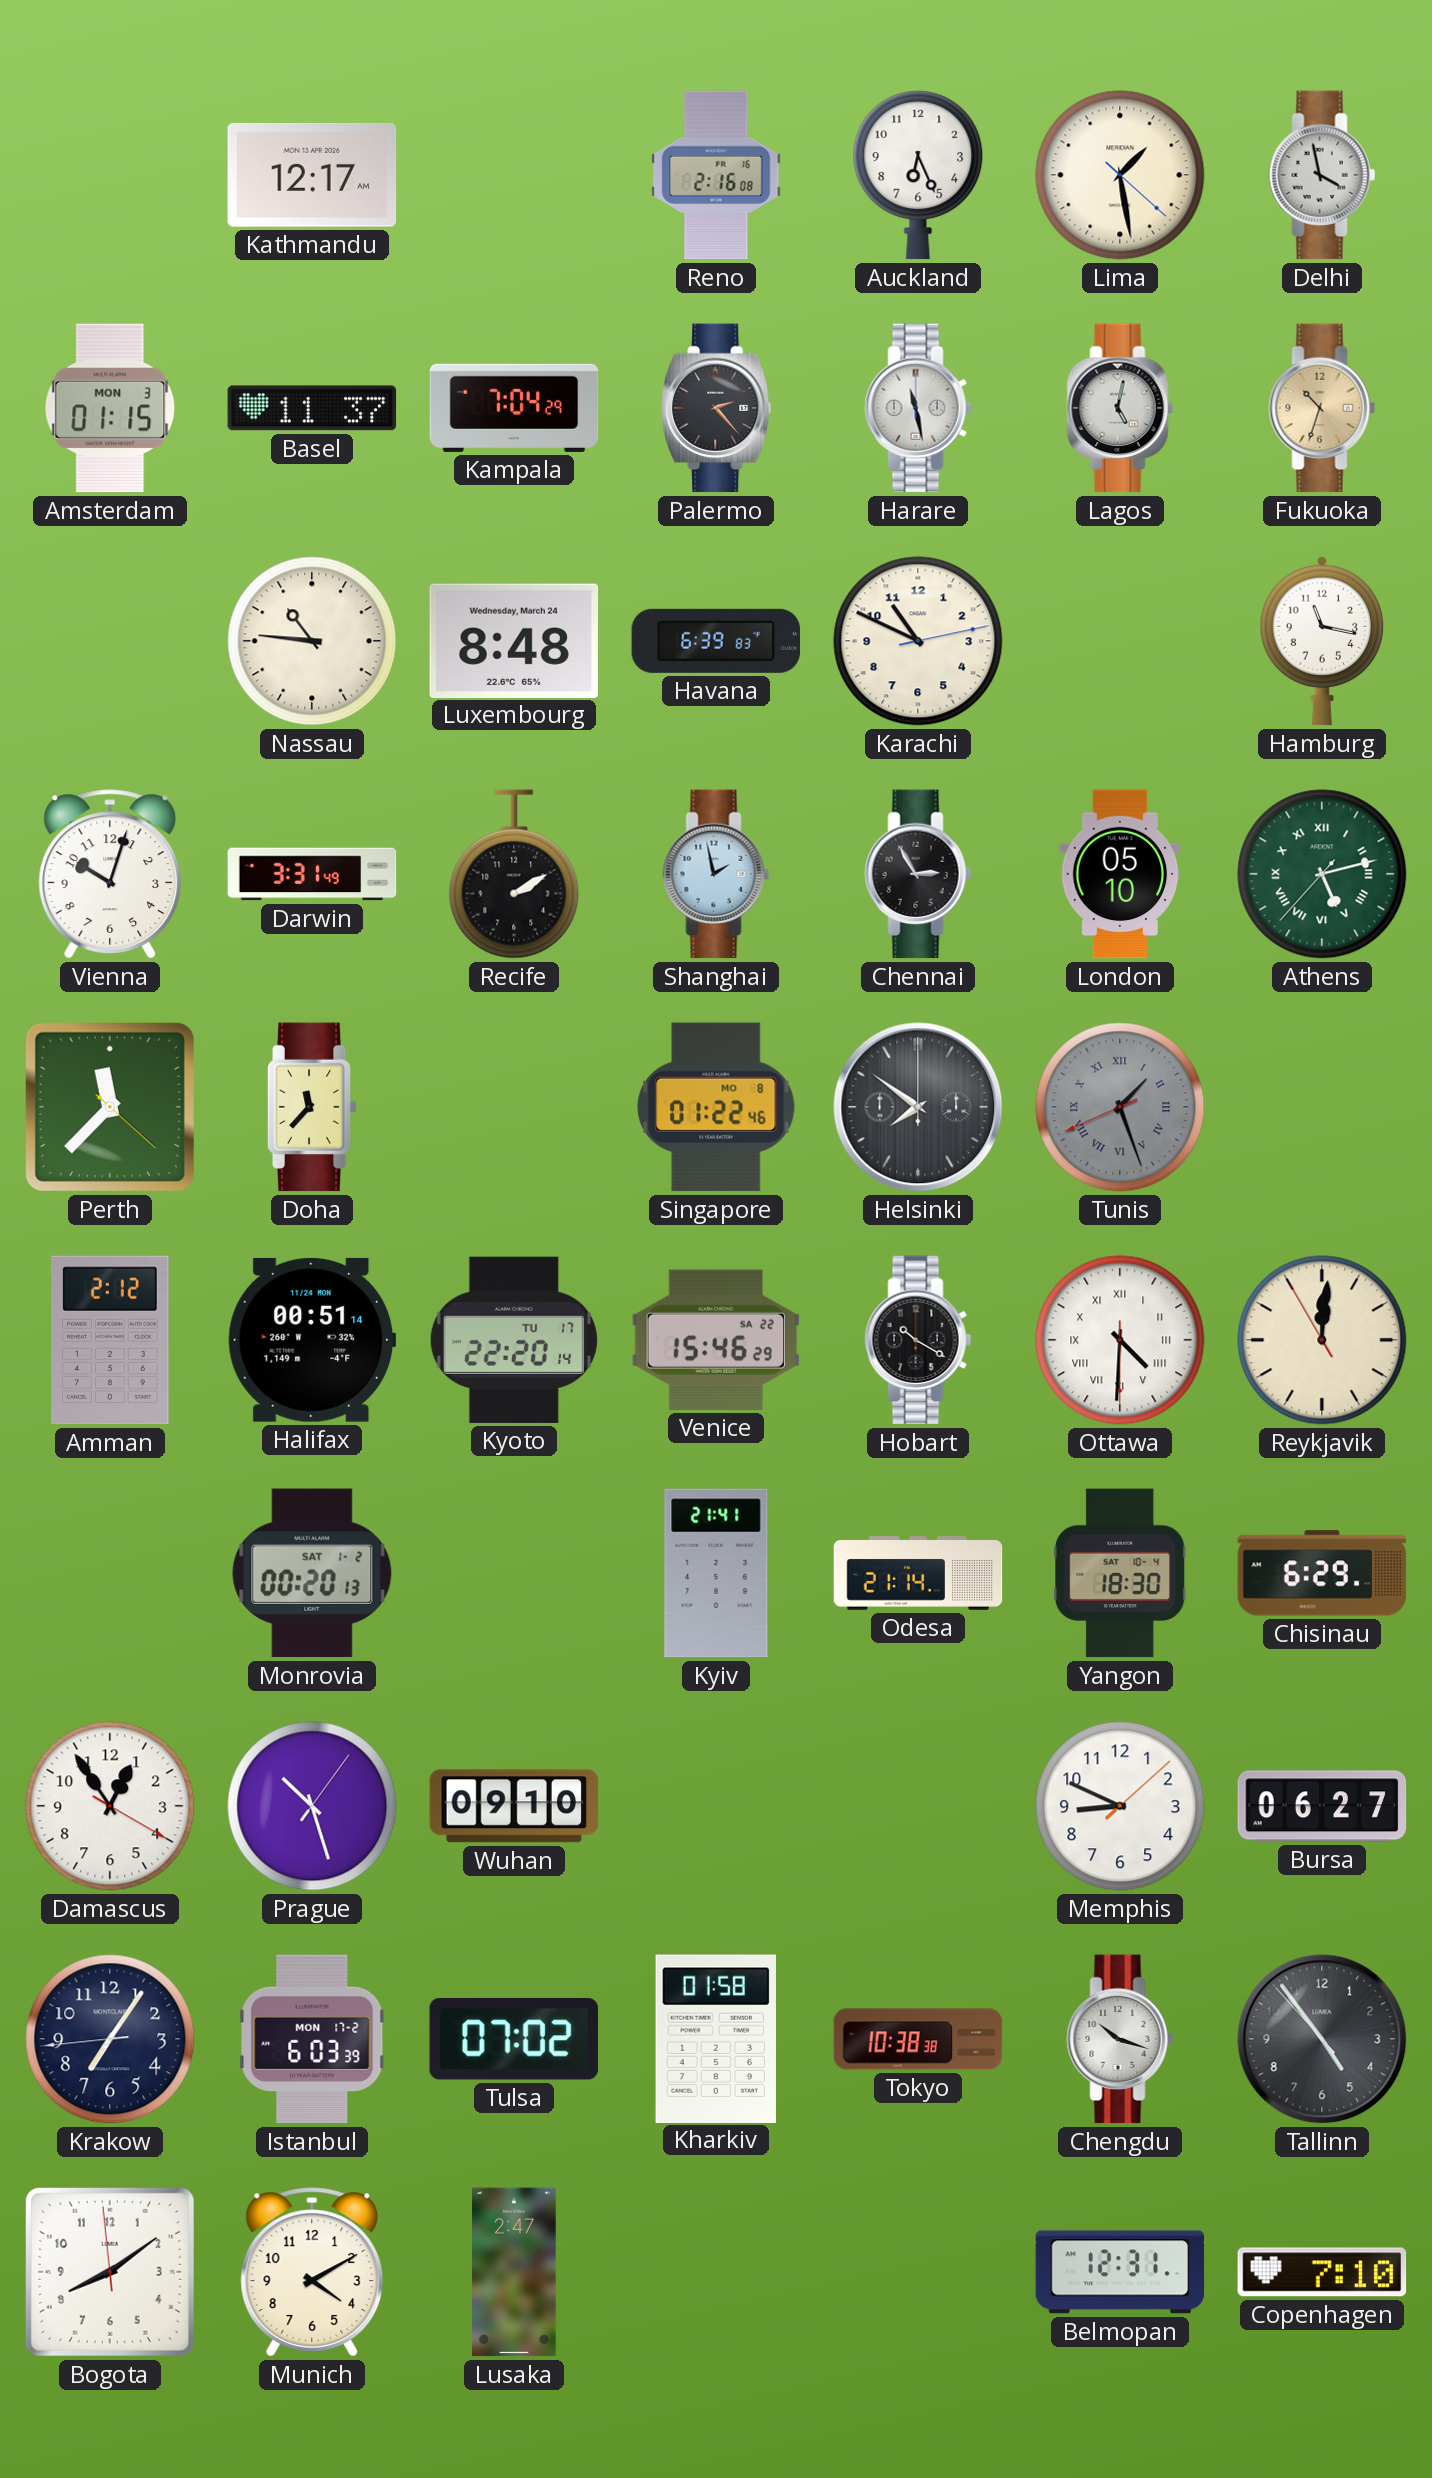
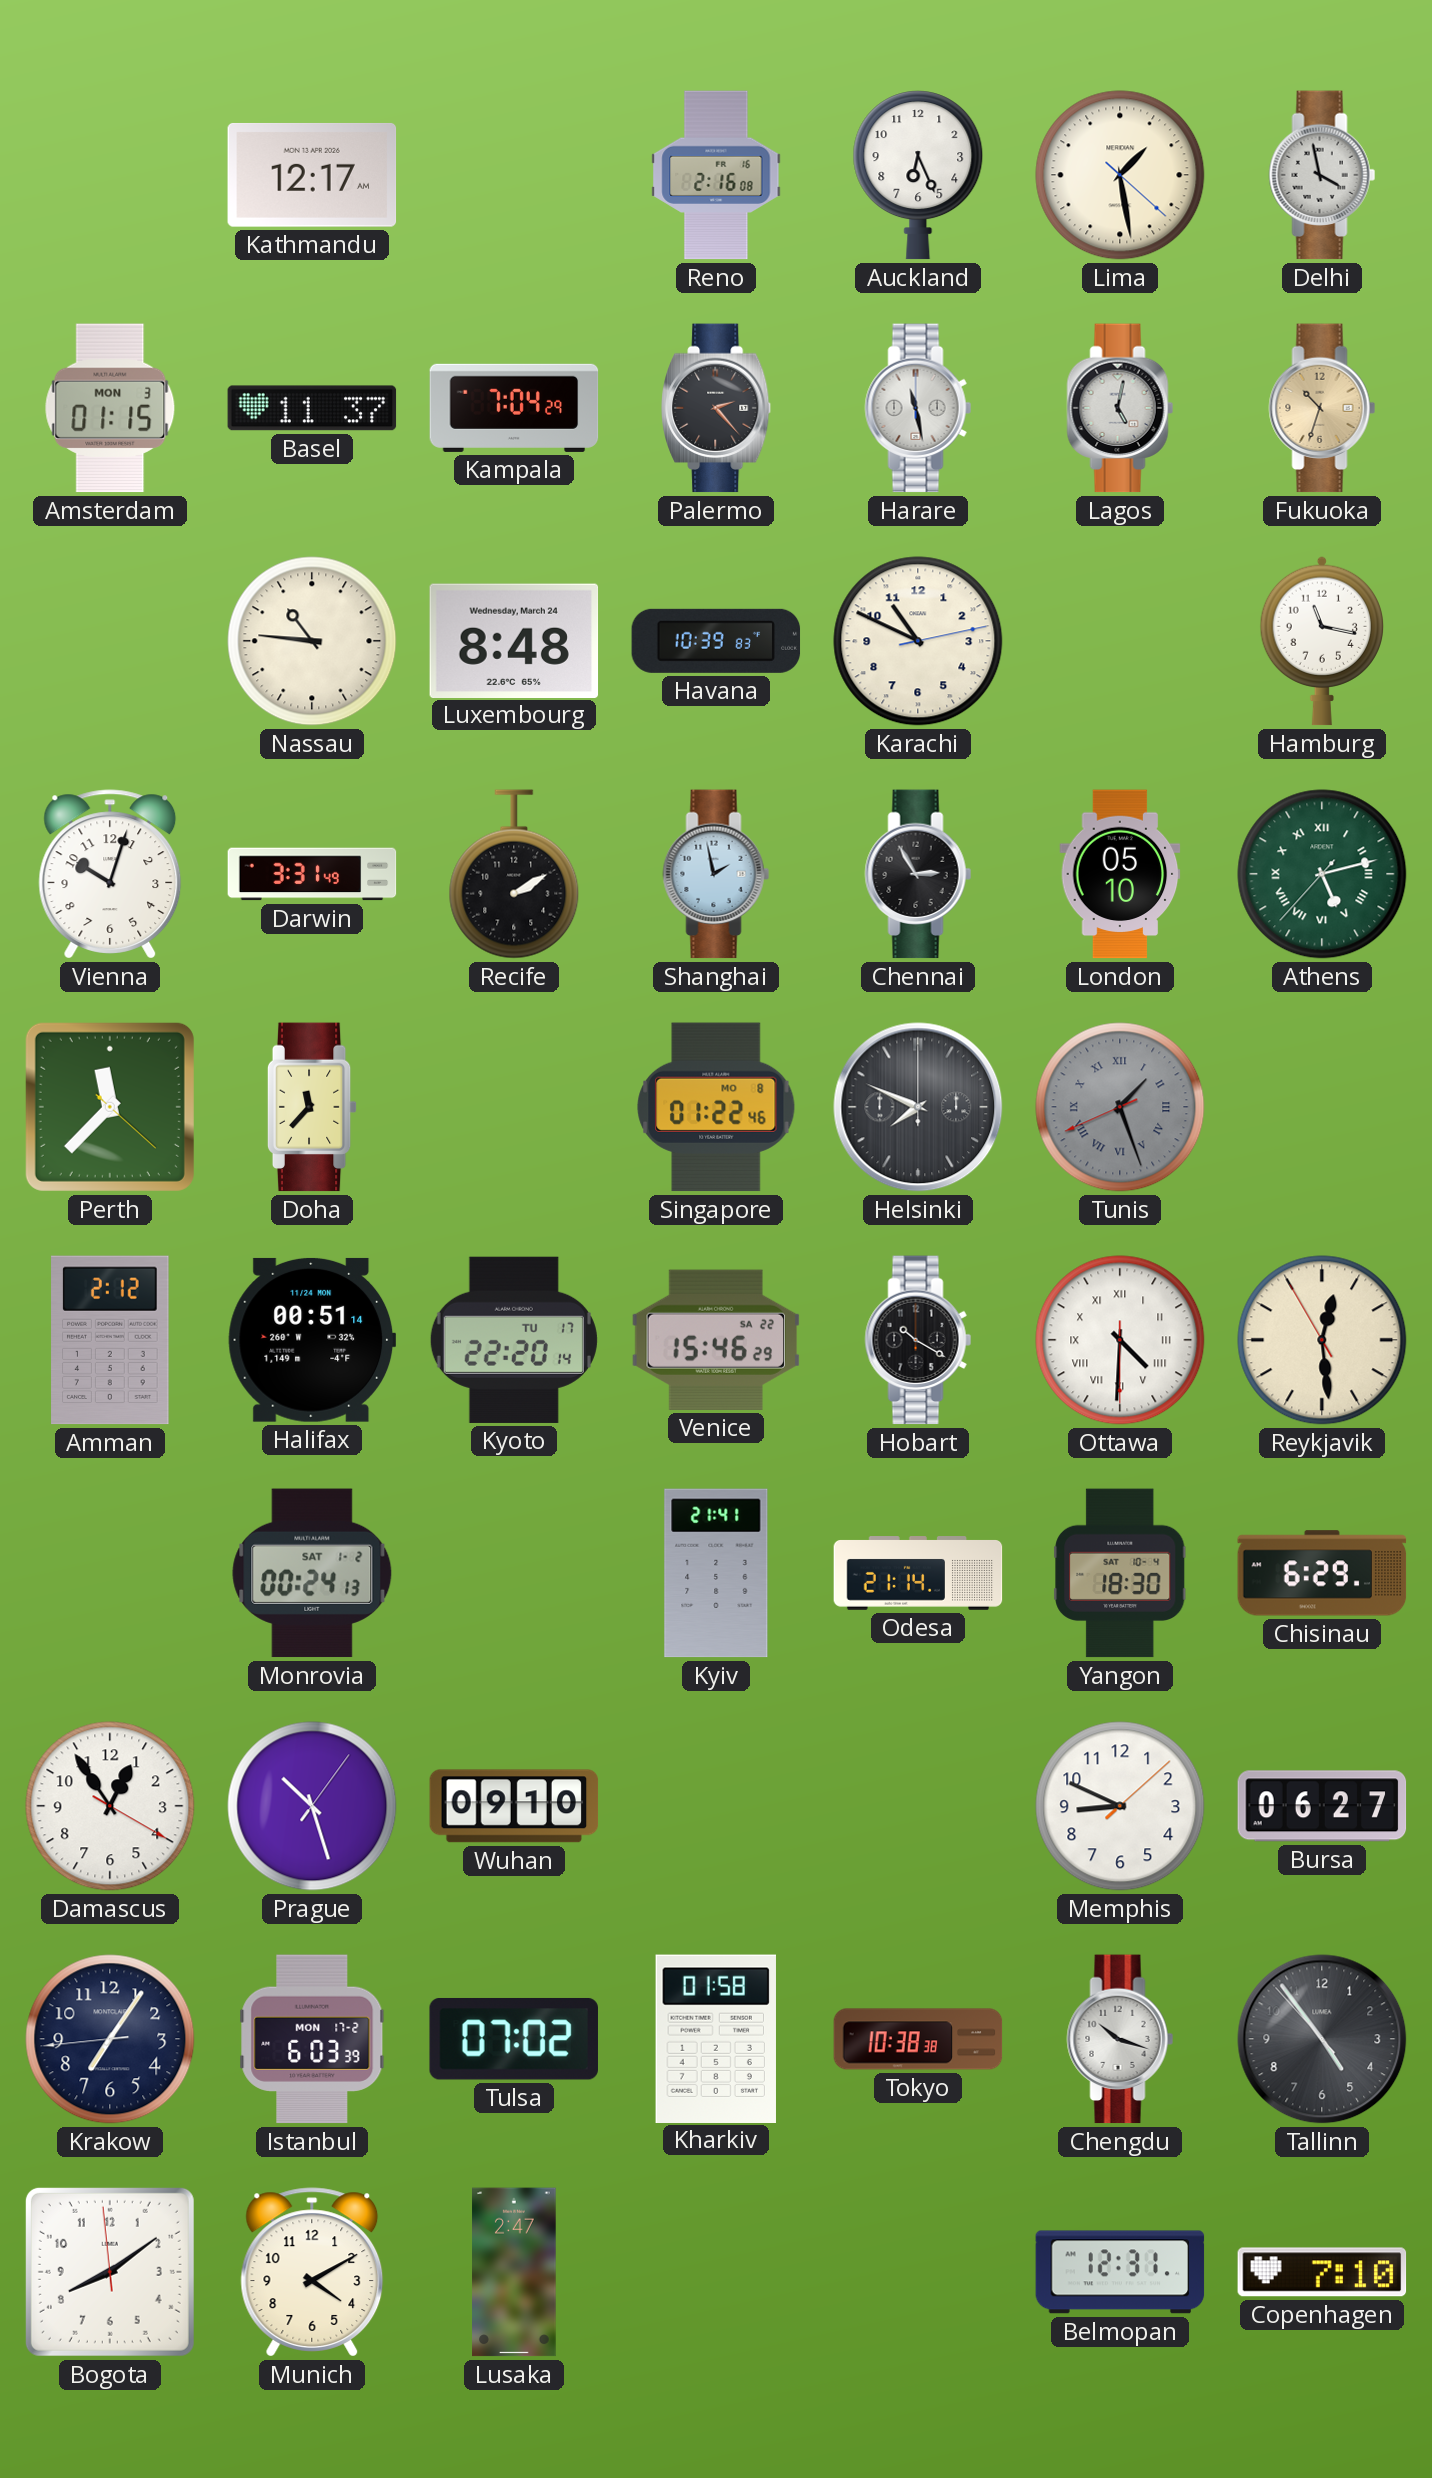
Havana: 6:39 -> 10:39
Helsinki: 7:51 -> 7:49
Reykjavik: 12:00 -> 12:28
Monrovia: 00:20 -> 00:24
